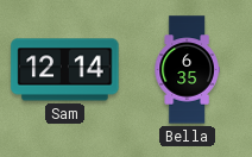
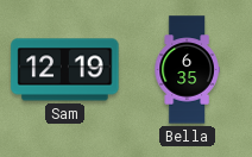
Sam: 12:14 -> 12:19
